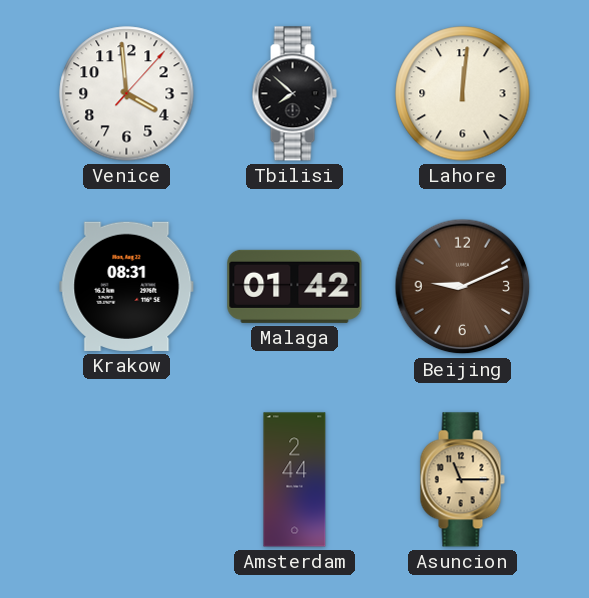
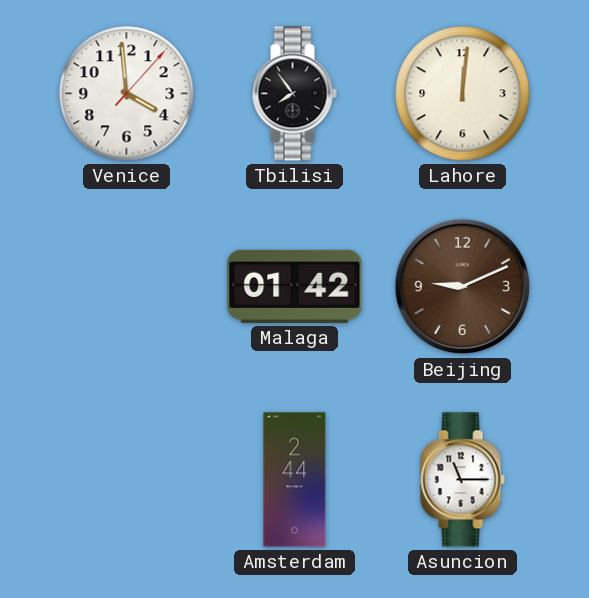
Tbilisi: 7:52 -> 7:54
Krakow: 08:31 -> none
Asuncion dial: champagne -> white
